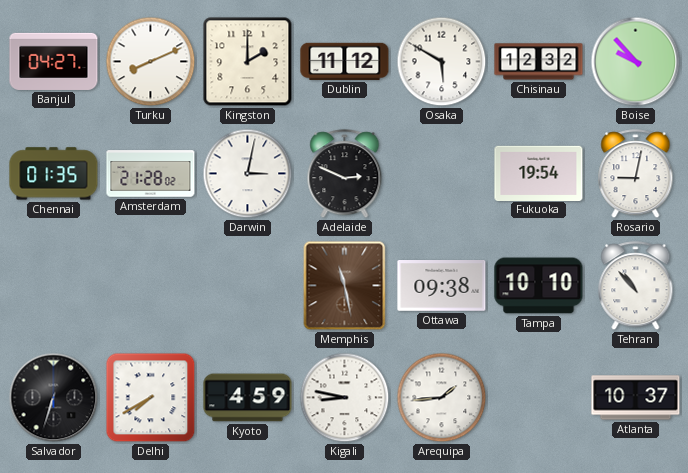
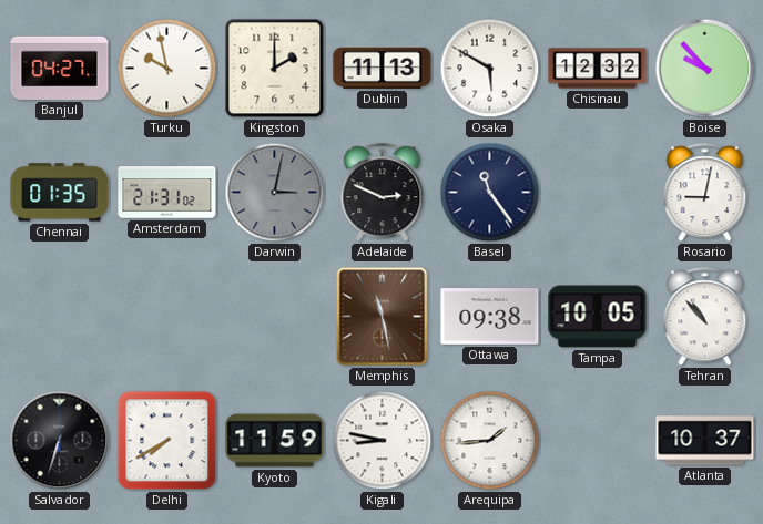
Turku: 8:11 -> 9:58
Dublin: 11:12 -> 11:13
Amsterdam: 21:28 -> 21:31
Darwin dial: white -> grey
Basel: none -> 11:24
Fukuoka: 19:54 -> none
Tampa: 10:10 -> 10:05
Kyoto: 4:59 -> 11:59
